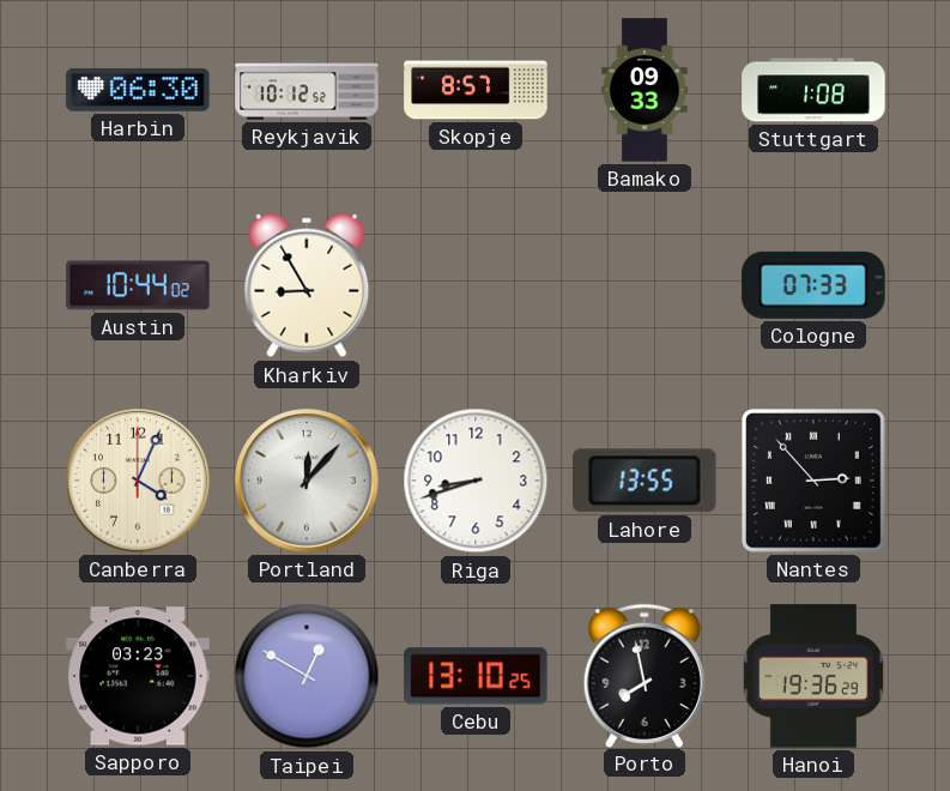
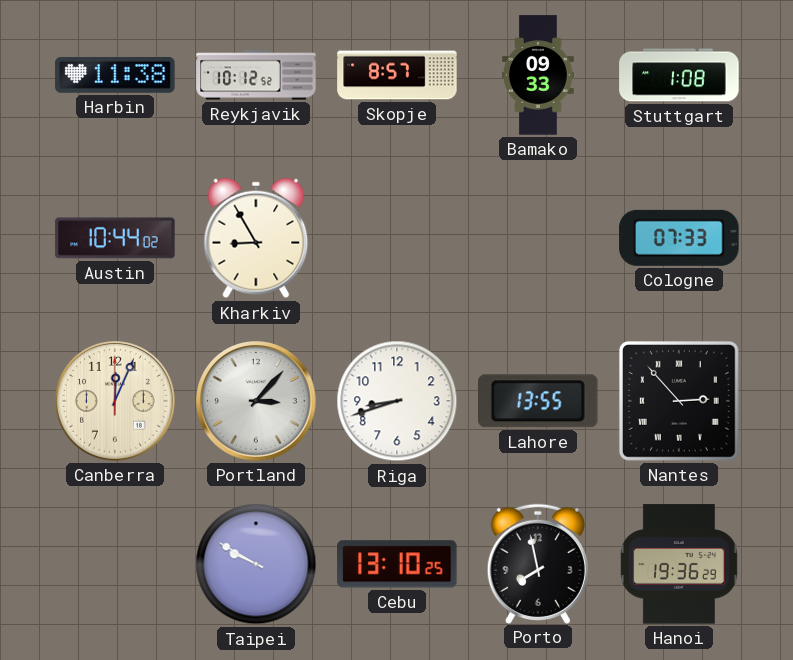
Harbin: 06:30 -> 11:38
Canberra: 4:04 -> 12:04
Portland: 12:07 -> 3:07
Sapporo: 03:23 -> none
Taipei: 12:50 -> 9:50
